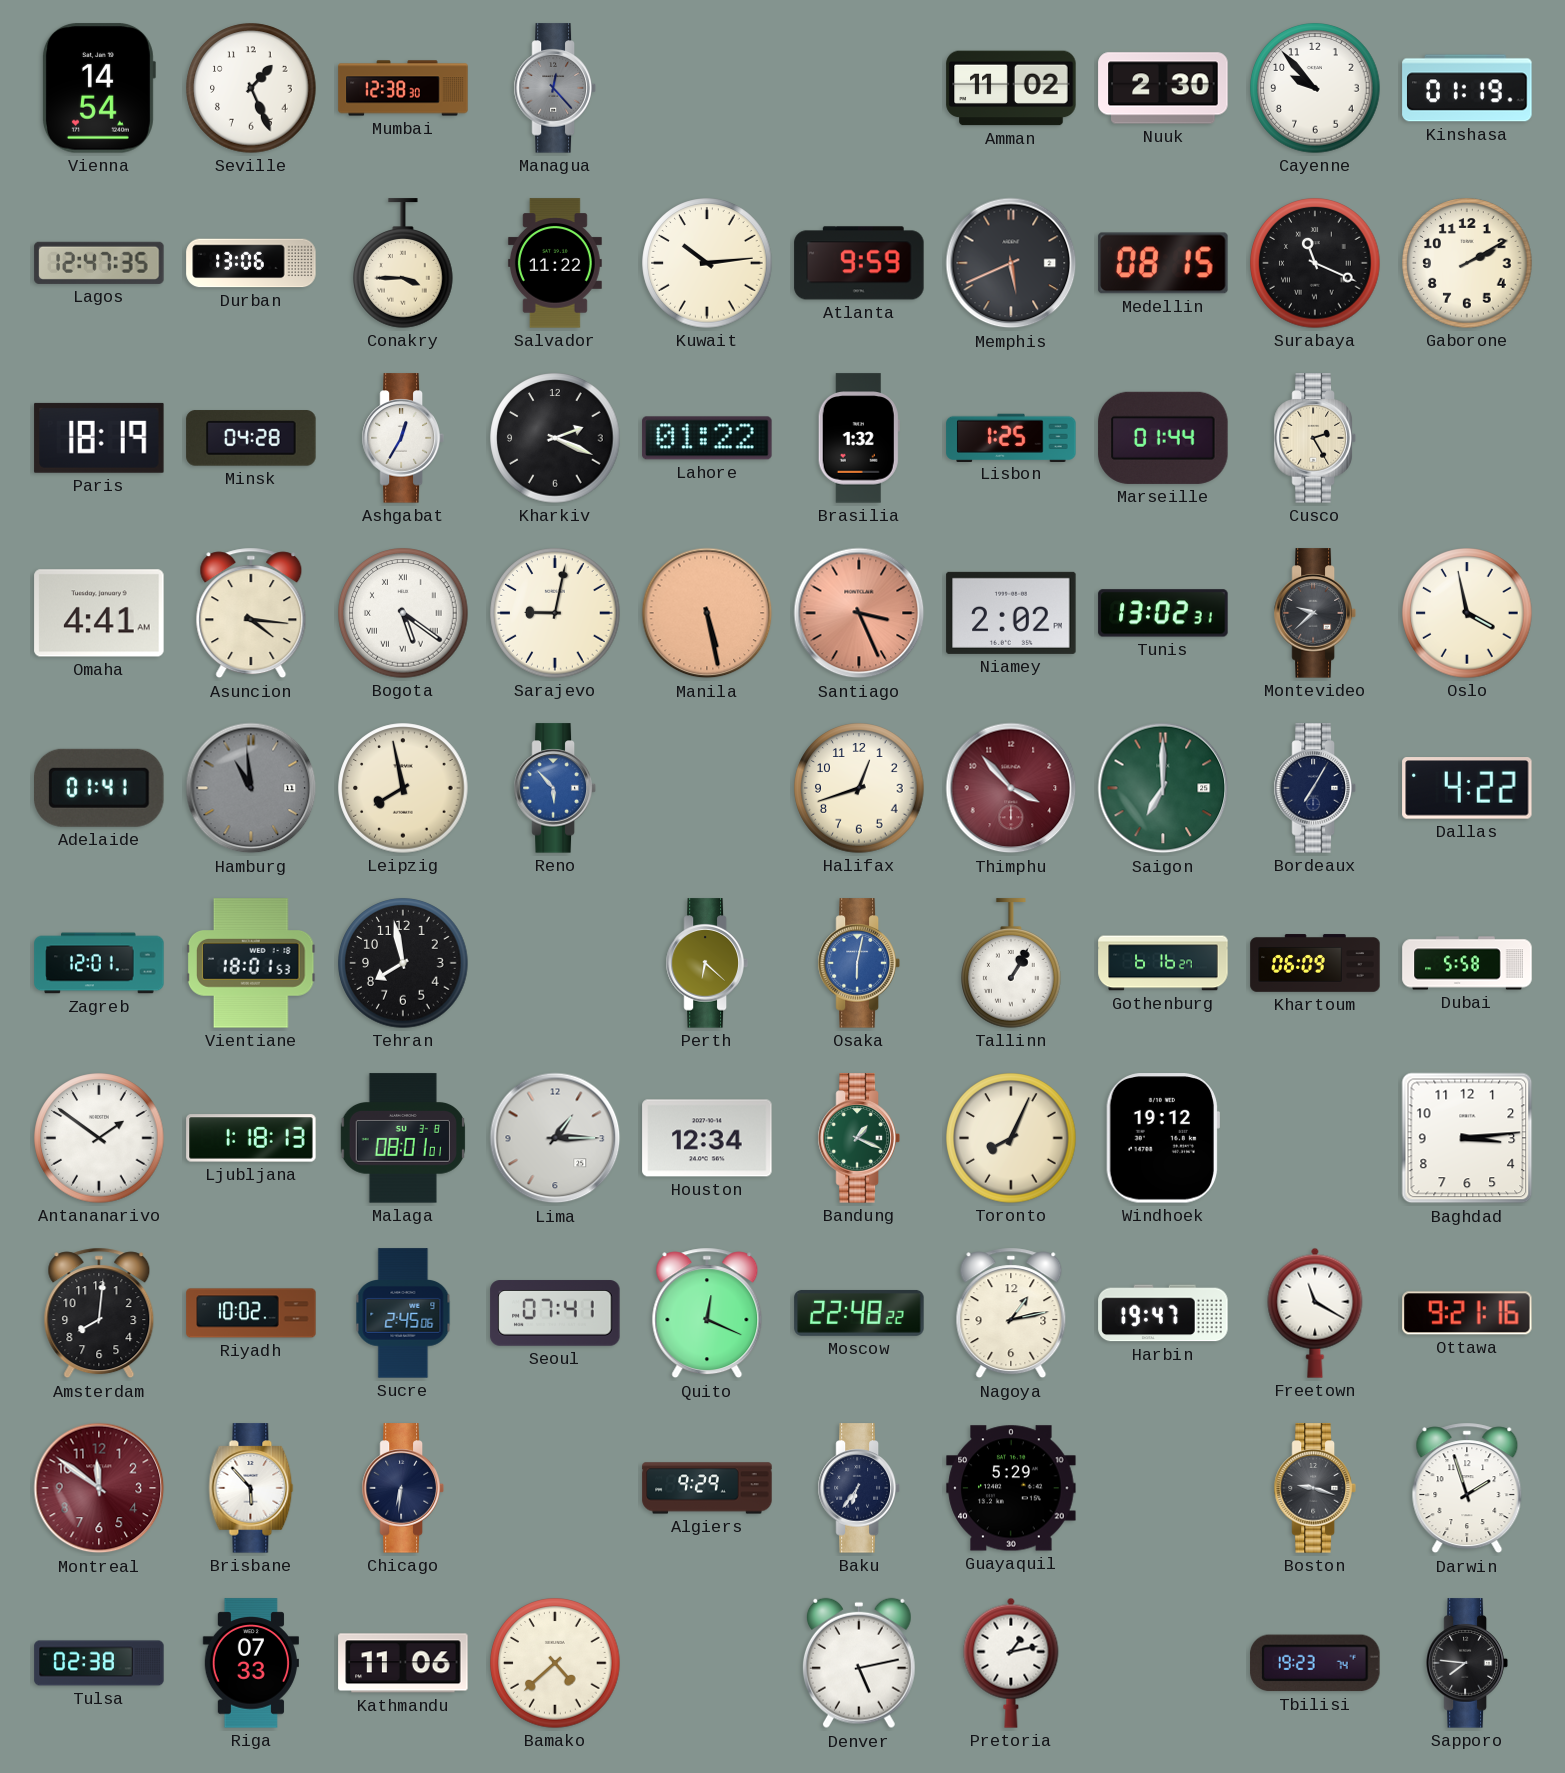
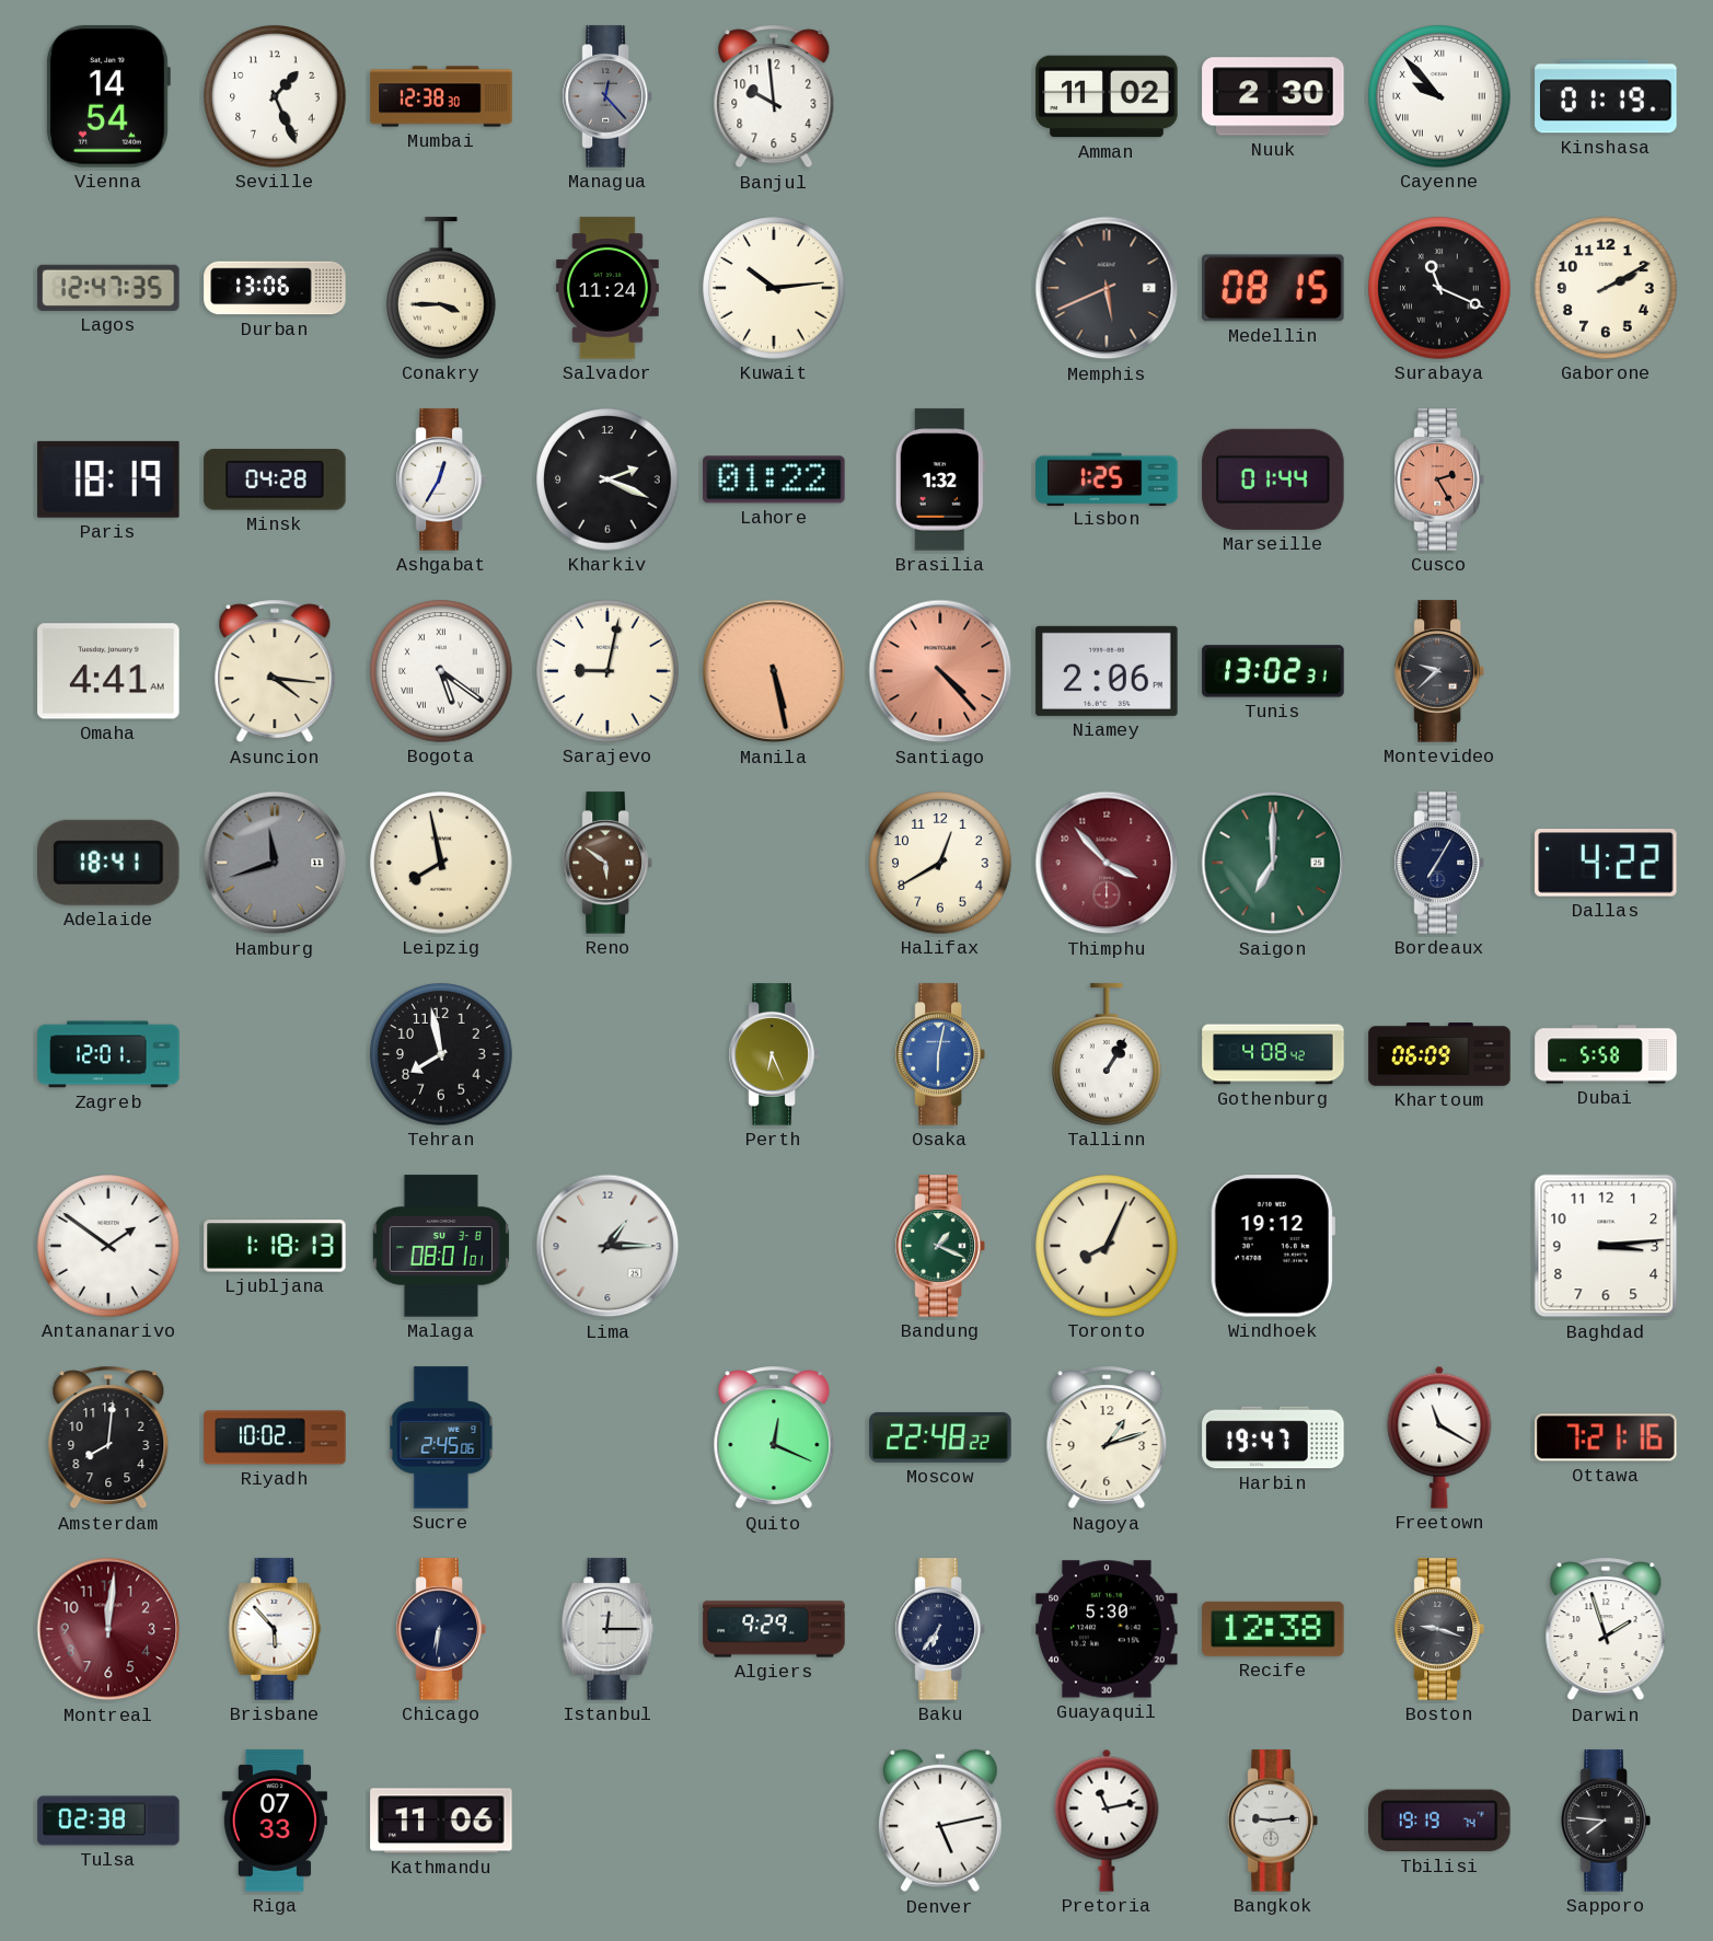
Banjul: none -> 9:59
Cayenne numerals: Arabic -> Roman
Salvador: 11:22 -> 11:24
Atlanta: 9:59 -> none
Cusco dial: cream -> salmon
Santiago: 3:26 -> 4:23
Niamey: 2:02 -> 2:06
Oslo: 3:58 -> none
Adelaide: 01:41 -> 18:41
Hamburg: 10:59 -> 11:42
Reno: 5:53 -> 5:51
Reno dial: blue -> brown
Halifax: 12:42 -> 12:40
Vientiane: 18:01 -> none
Perth: 6:22 -> 6:26
Gothenburg: 6:16 -> 4:08
Houston: 12:34 -> none
Seoul: 07:41 -> none
Nagoya: 1:13 -> 1:12
Ottawa: 9:21 -> 7:21
Montreal: 11:51 -> 12:01
Istanbul: none -> 12:15
Guayaquil: 5:29 -> 5:30
Recife: none -> 12:38
Bamako: 4:38 -> none
Pretoria: 1:13 -> 11:13
Bangkok: none -> 9:14
Tbilisi: 19:23 -> 19:19
